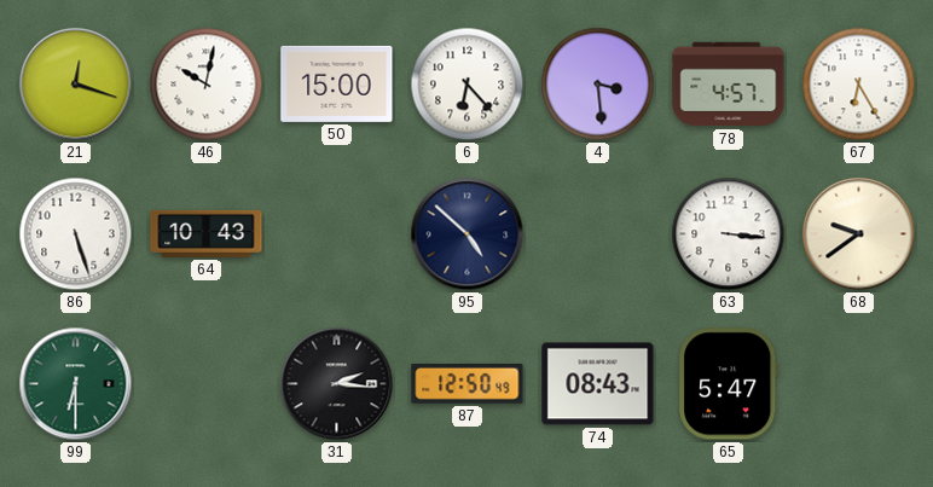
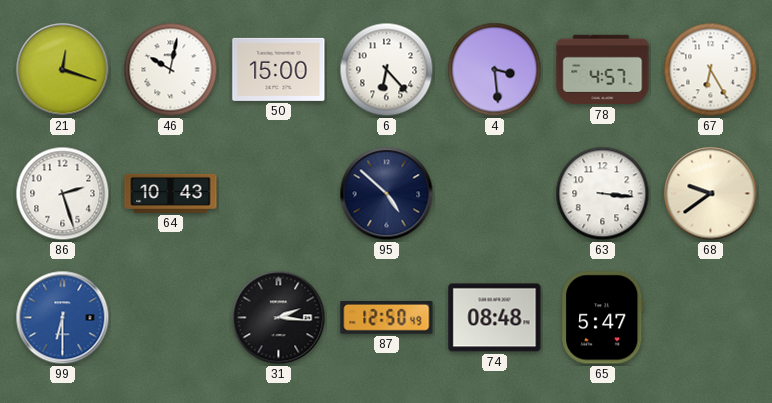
86: 5:27 -> 2:27
99 dial: green -> blue
74: 08:43 -> 08:48
